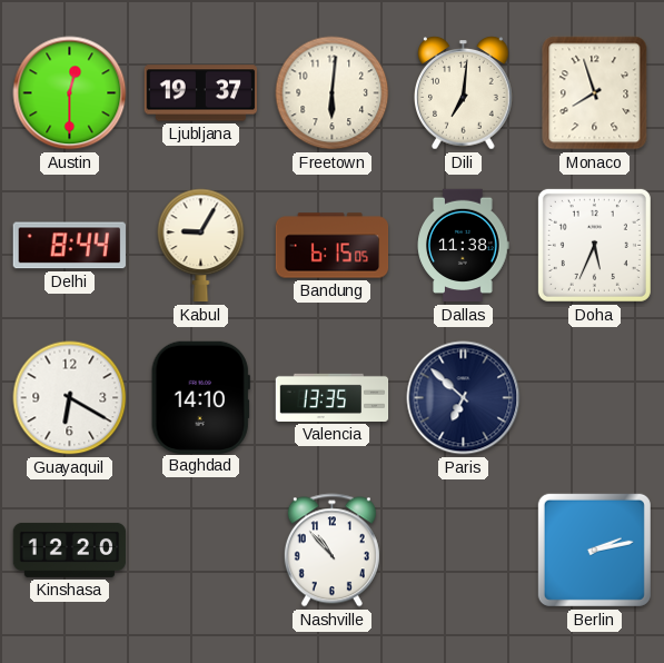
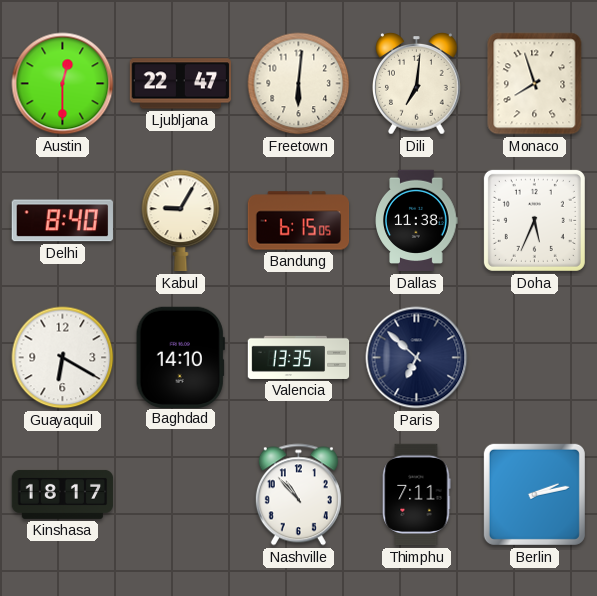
Ljubljana: 19:37 -> 22:47
Delhi: 8:44 -> 8:40
Kinshasa: 12:20 -> 18:17
Thimphu: none -> 7:11
